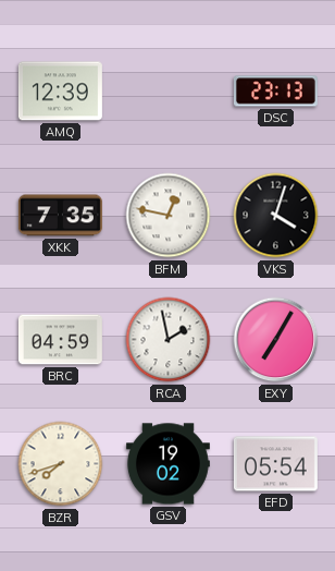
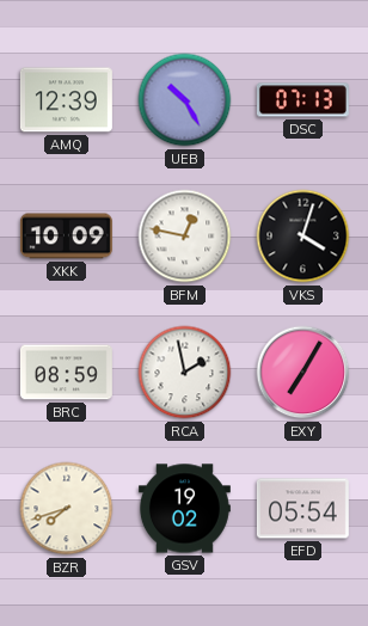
UEB: none -> 10:25
DSC: 23:13 -> 07:13
XKK: 7:35 -> 10:09
BRC: 04:59 -> 08:59
